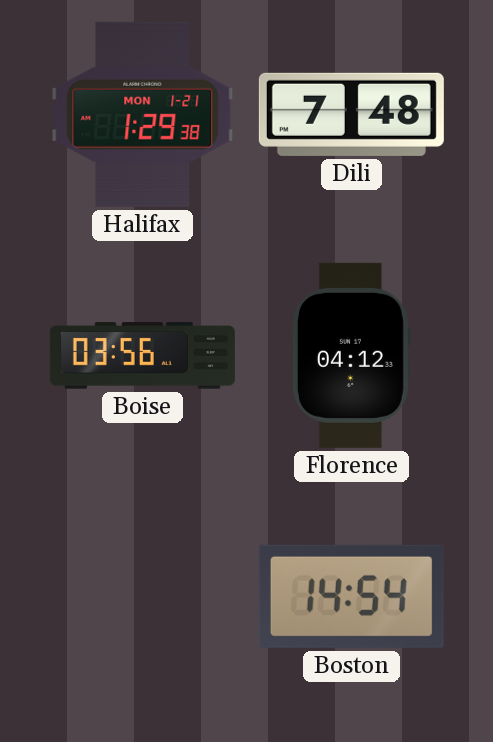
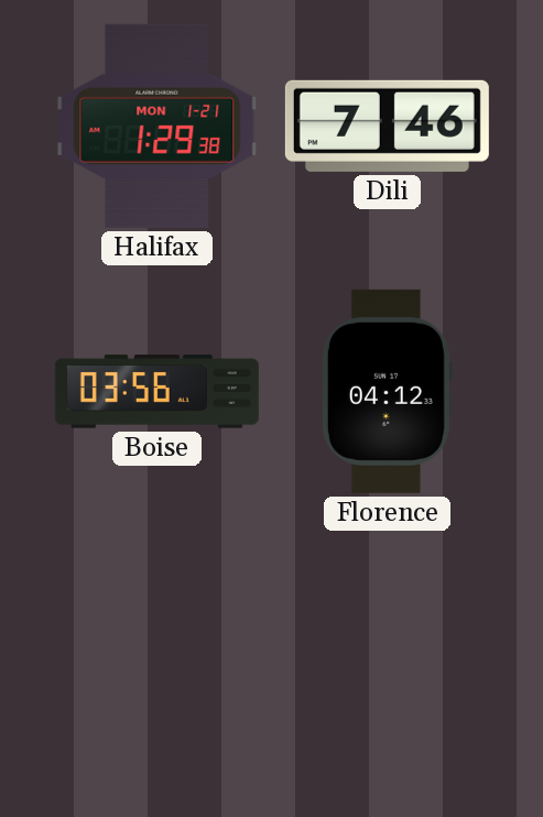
Dili: 7:48 -> 7:46
Boston: 14:54 -> none
